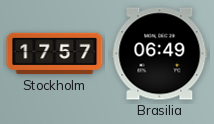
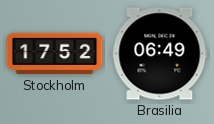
Stockholm: 17:57 -> 17:52
